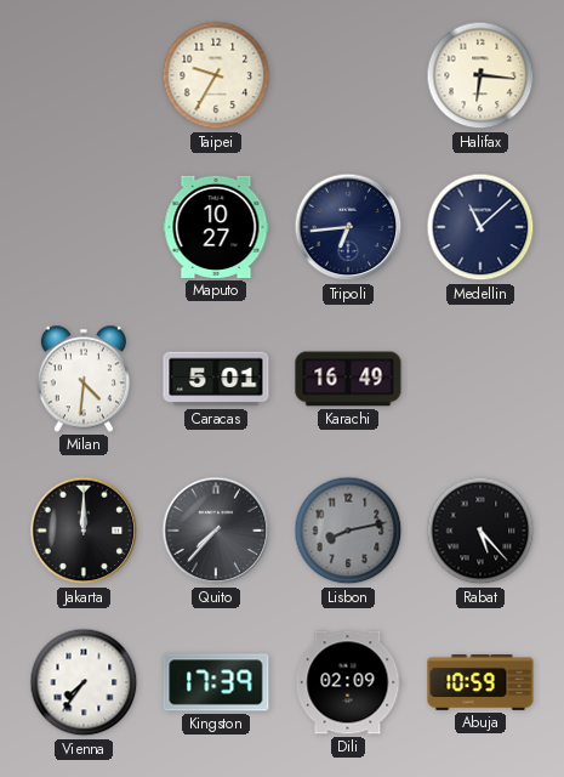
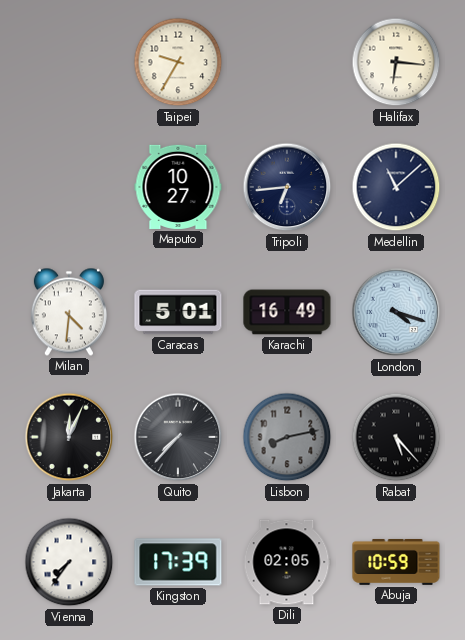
London: none -> 4:18
Jakarta: 12:00 -> 12:04
Dili: 02:09 -> 02:05
